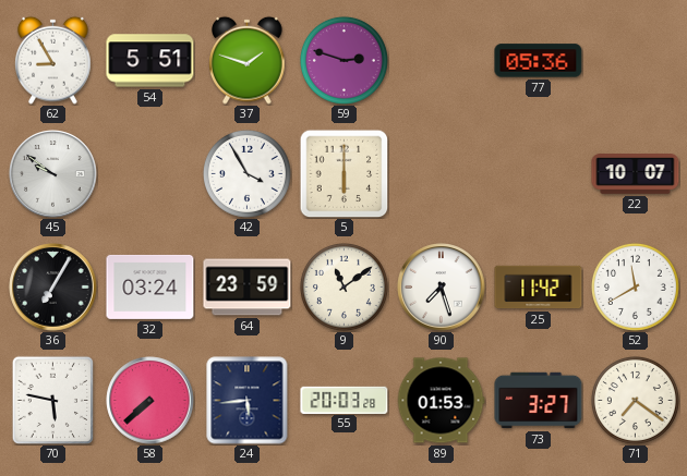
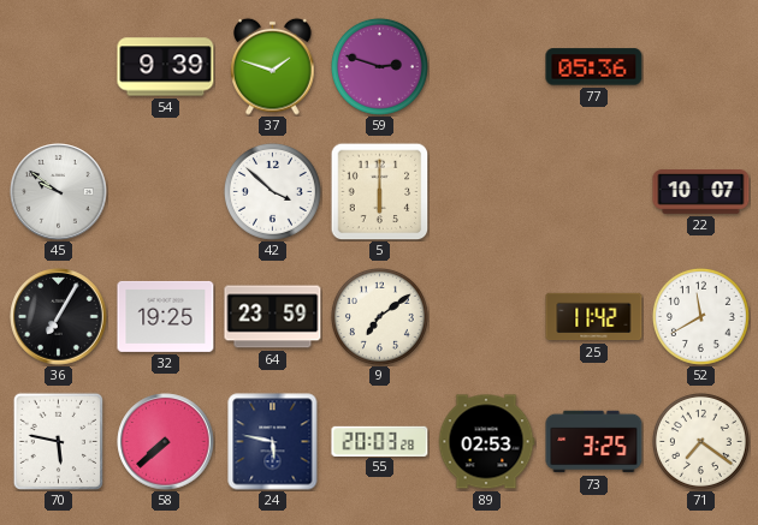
62: 8:55 -> none
54: 5:51 -> 9:39
42: 3:55 -> 3:52
32: 03:24 -> 19:25
9: 11:09 -> 7:09
90: 7:27 -> none
24: 5:44 -> 5:47
89: 01:53 -> 02:53
73: 3:27 -> 3:25
